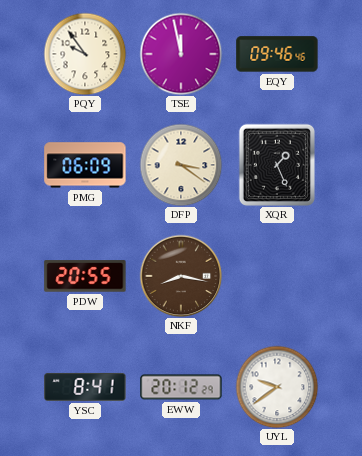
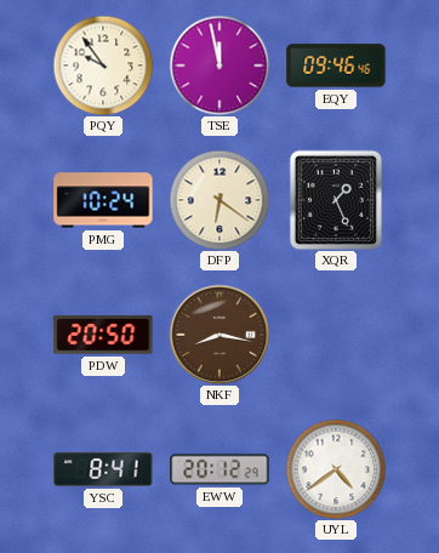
PMG: 06:09 -> 10:24
DFP: 3:21 -> 6:21
PDW: 20:55 -> 20:50
UYL: 9:39 -> 4:39
